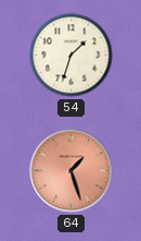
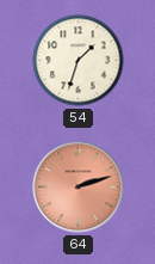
64: 1:27 -> 2:12
